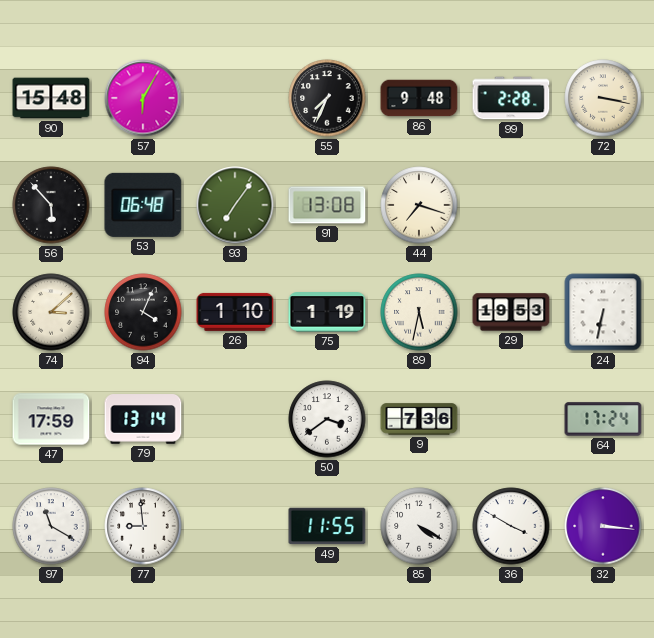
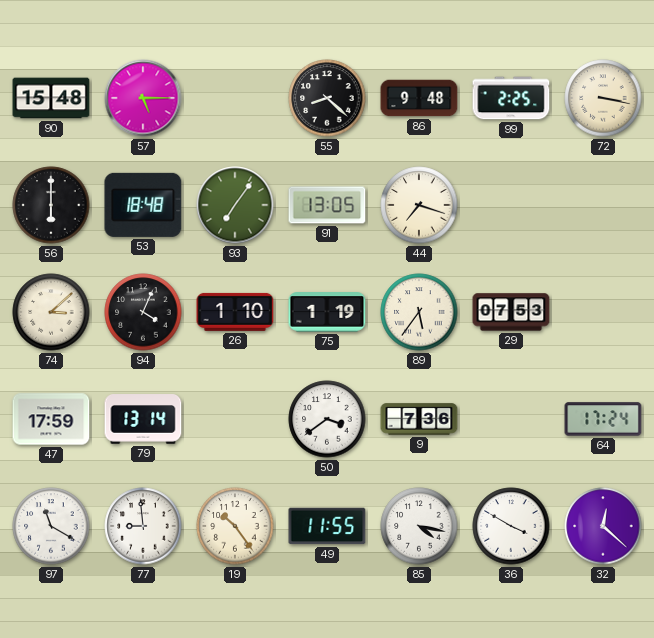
57: 6:05 -> 5:15
55: 7:34 -> 8:22
99: 2:28 -> 2:25
56: 5:53 -> 6:00
53: 06:48 -> 18:48
91: 13:08 -> 13:05
89: 5:32 -> 5:36
29: 19:53 -> 07:53
24: 6:32 -> none
19: none -> 10:24
85: 4:20 -> 4:17
32: 3:16 -> 12:22
